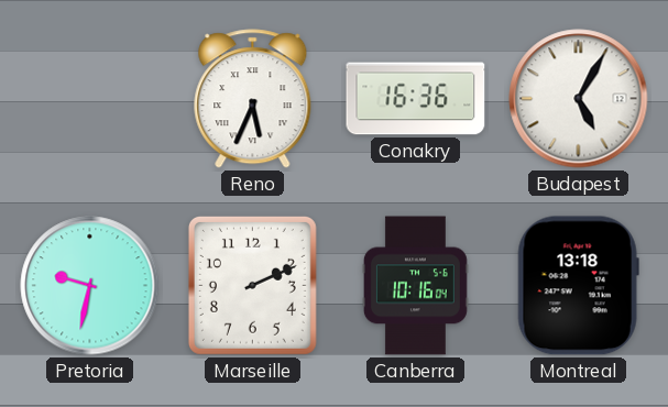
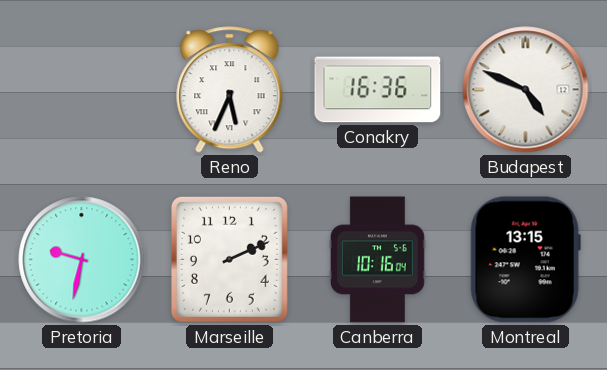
Budapest: 5:05 -> 4:49
Montreal: 13:18 -> 13:15
